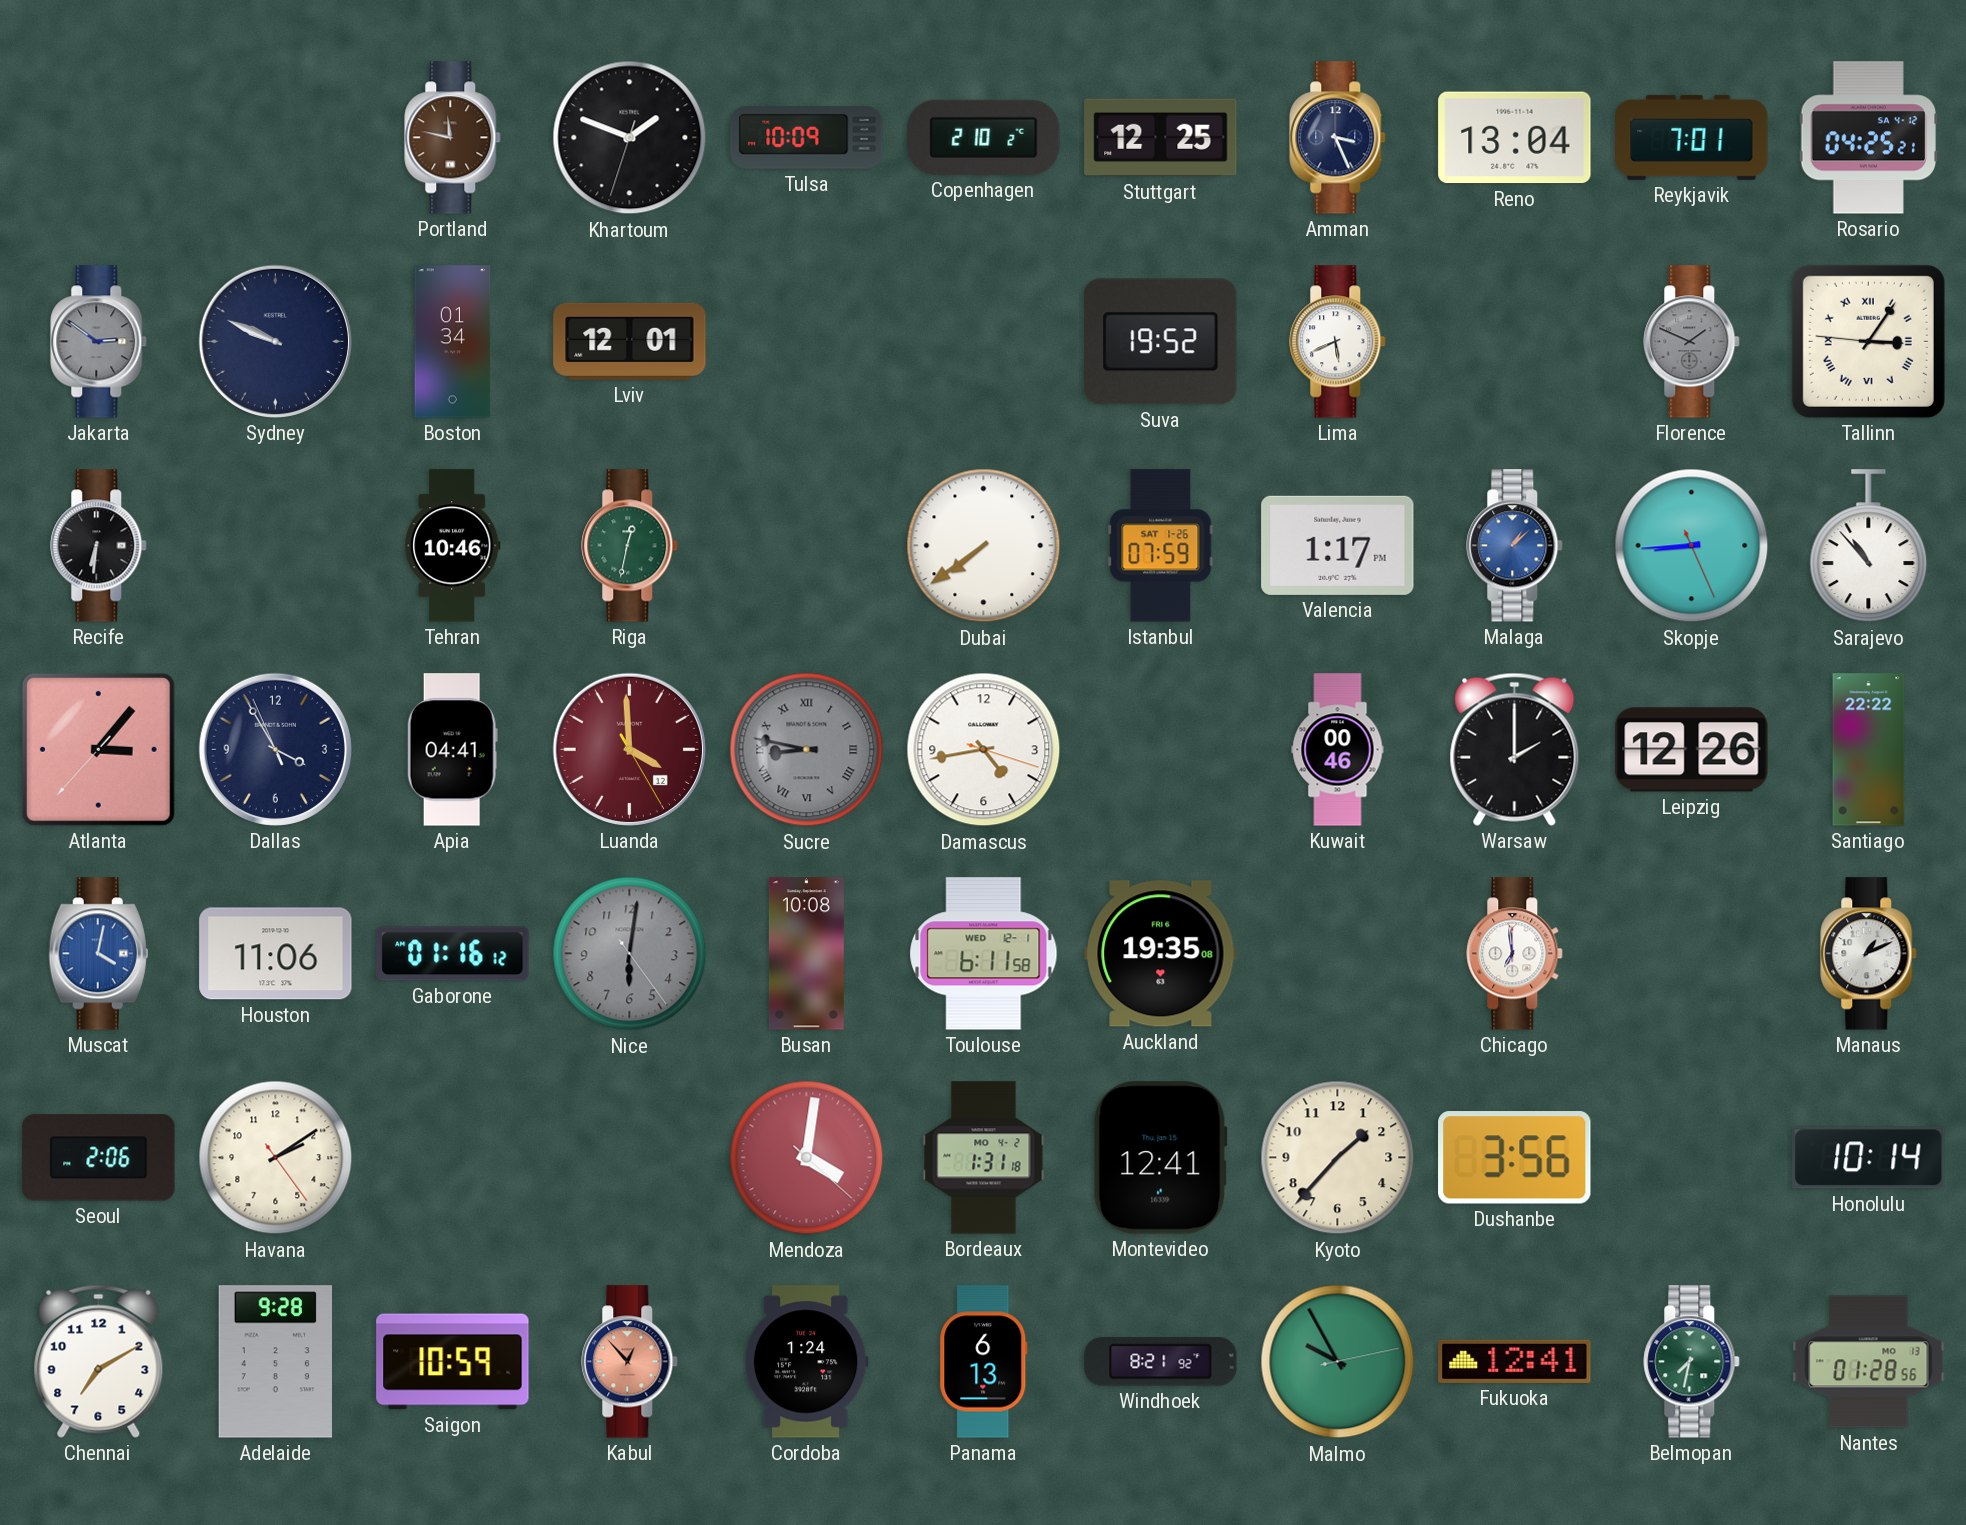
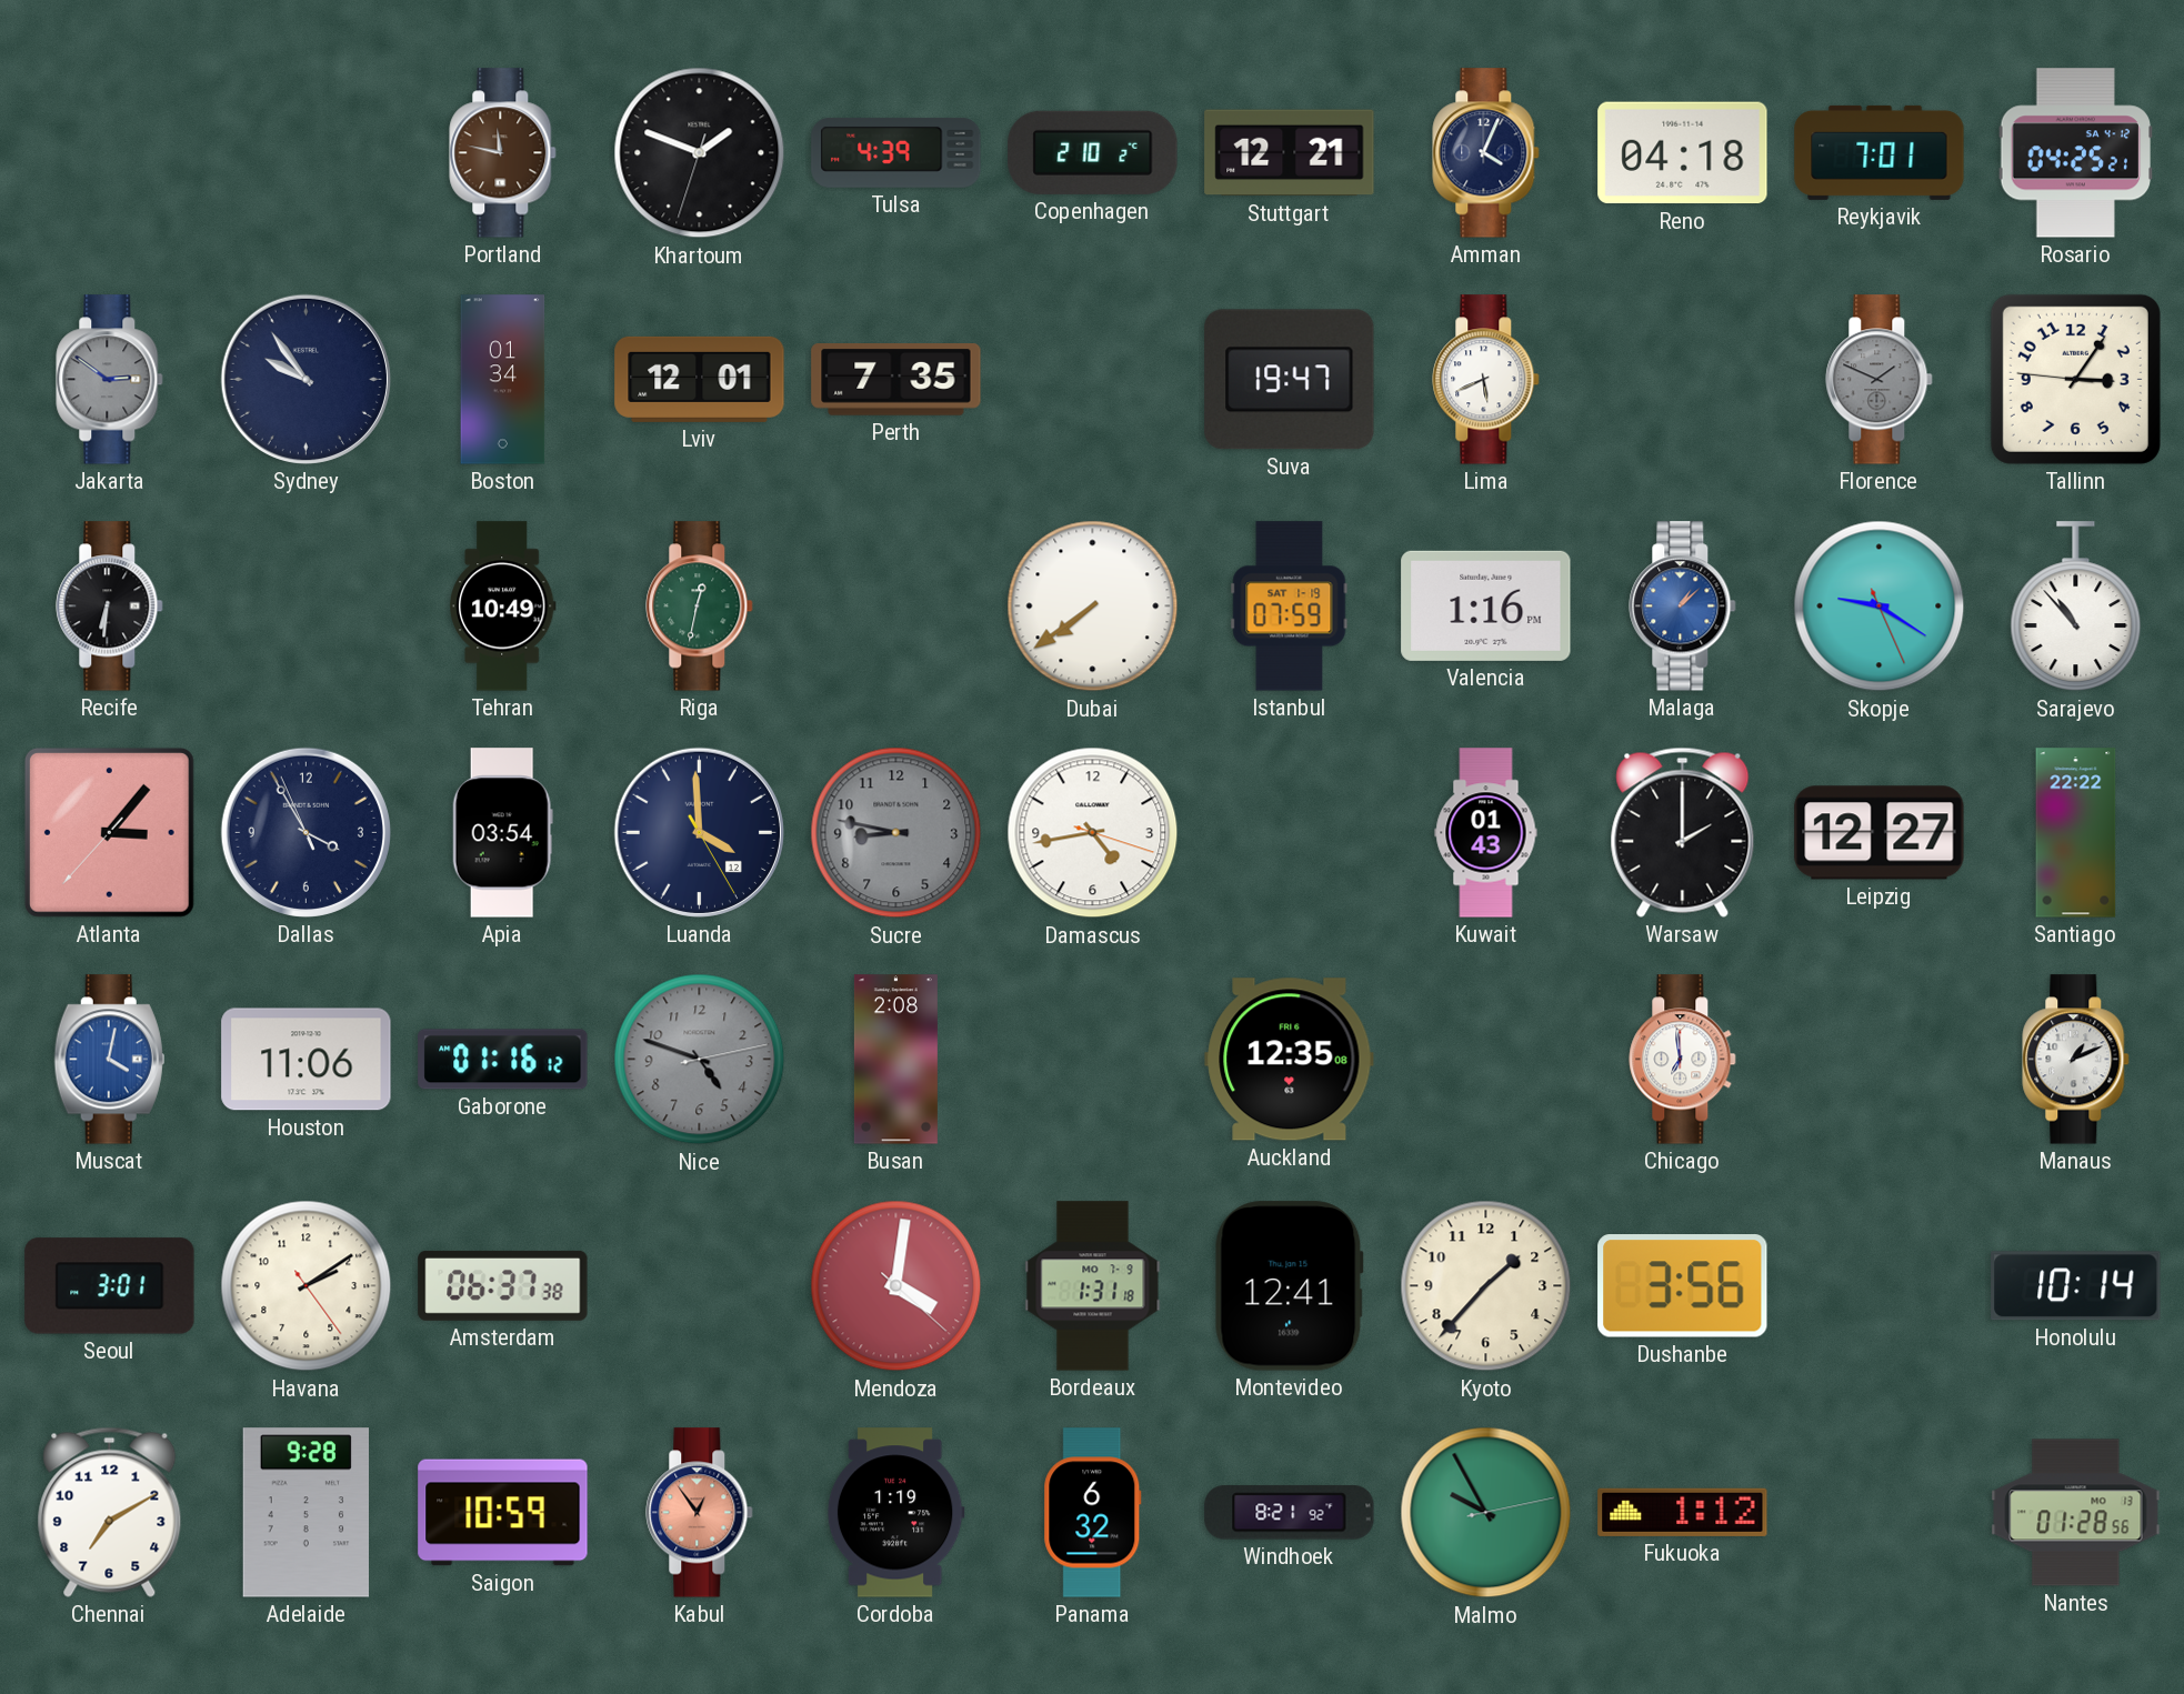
Tulsa: 10:09 -> 4:39
Stuttgart: 12:25 -> 12:21
Amman: 3:26 -> 4:04
Reno: 13:04 -> 04:18
Sydney: 9:49 -> 9:54
Perth: none -> 7:35
Suva: 19:52 -> 19:47
Tallinn numerals: Roman -> Arabic
Tehran: 10:46 -> 10:49
Istanbul date: SAT 1-26 -> SAT 1-19
Valencia: 1:17 -> 1:16
Skopje: 8:44 -> 9:20
Apia: 04:41 -> 03:54
Luanda dial: burgundy -> navy
Sucre numerals: Roman -> Arabic
Kuwait: 00:46 -> 01:43
Leipzig: 12:26 -> 12:27
Nice: 6:01 -> 4:48
Busan: 10:08 -> 2:08
Toulouse: 6:11 -> none
Auckland: 19:35 -> 12:35
Seoul: 2:06 -> 3:01
Amsterdam: none -> 06:37
Bordeaux date: MO 4-2 -> MO 7-9
Kabul: 12:53 -> 12:54
Cordoba: 1:24 -> 1:19
Panama: 6:13 -> 6:32
Fukuoka: 12:41 -> 1:12
Belmopan: 7:32 -> none
